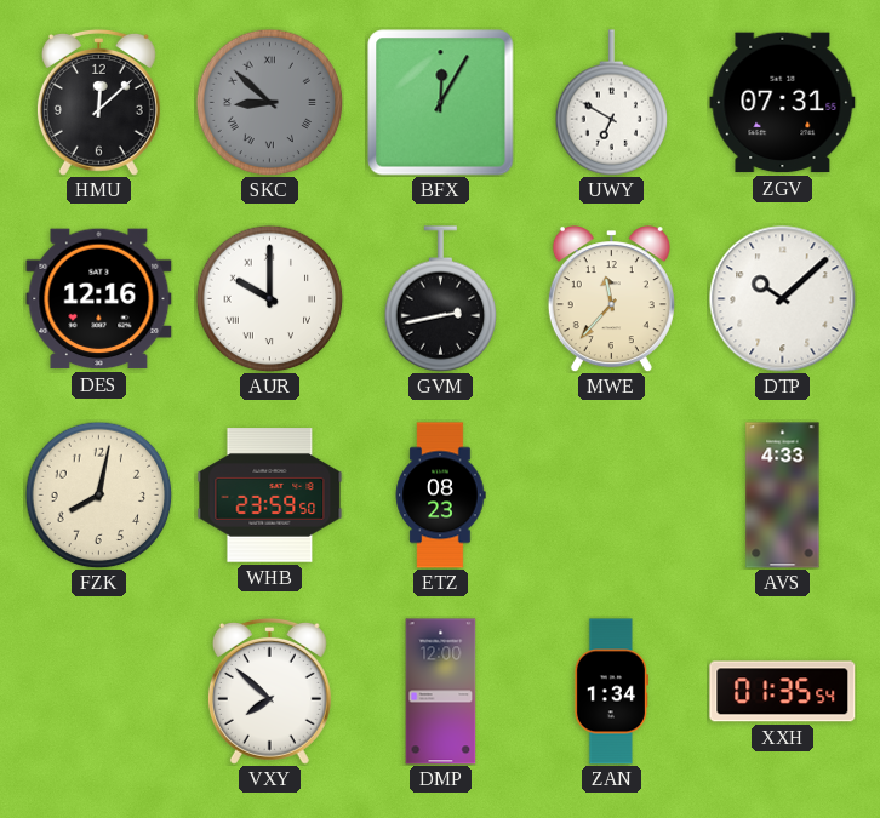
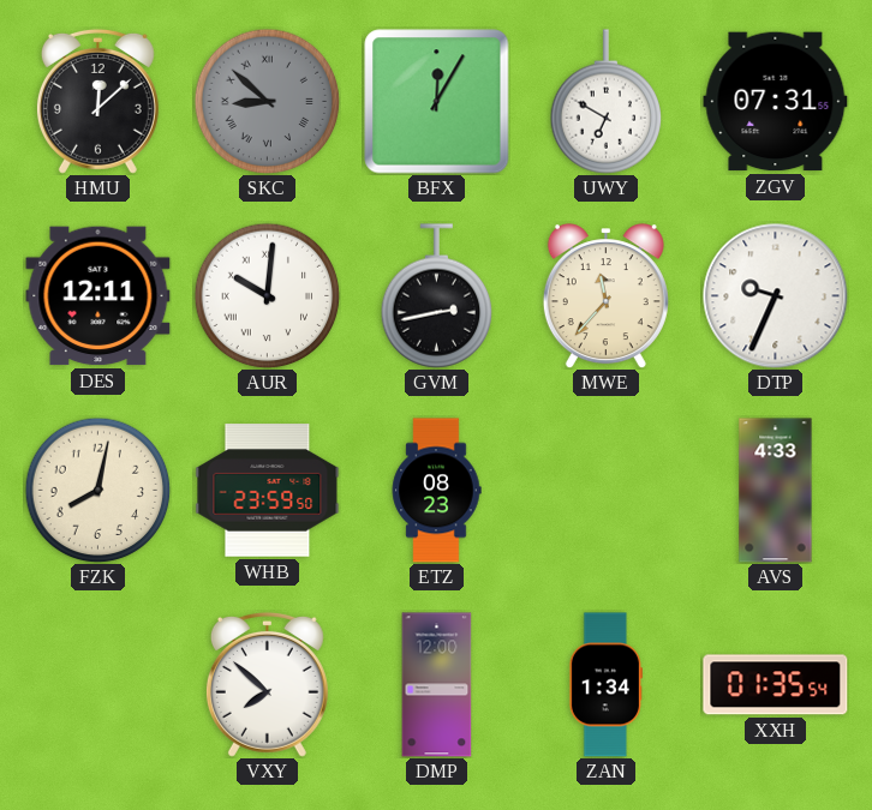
DES: 12:16 -> 12:11
AUR: 10:00 -> 10:01
DTP: 10:08 -> 9:34
